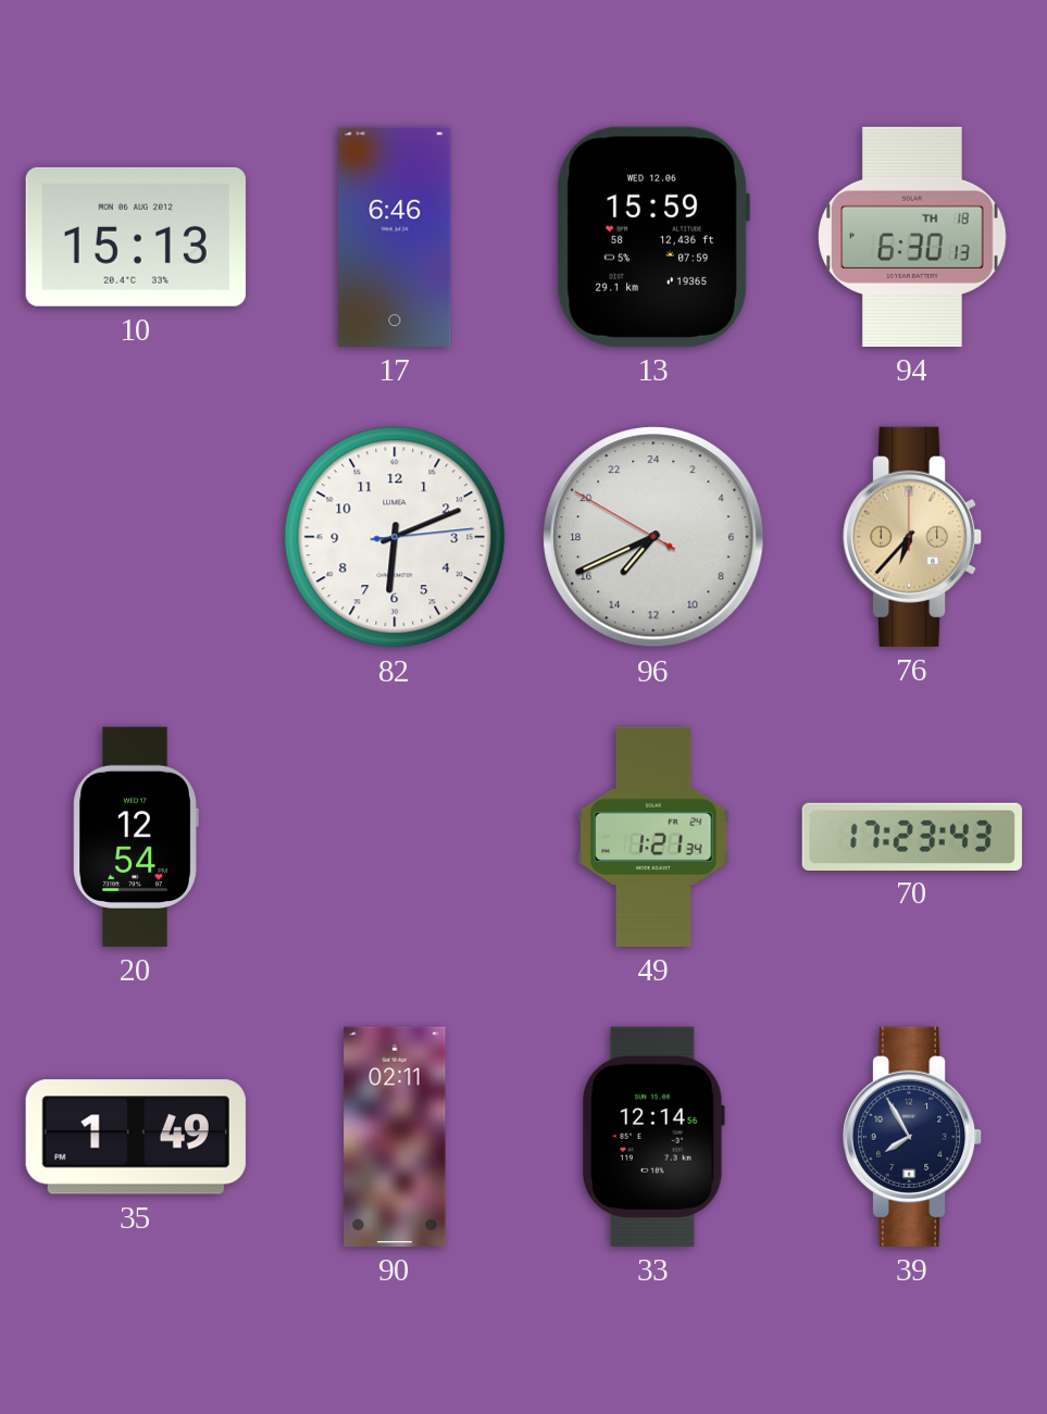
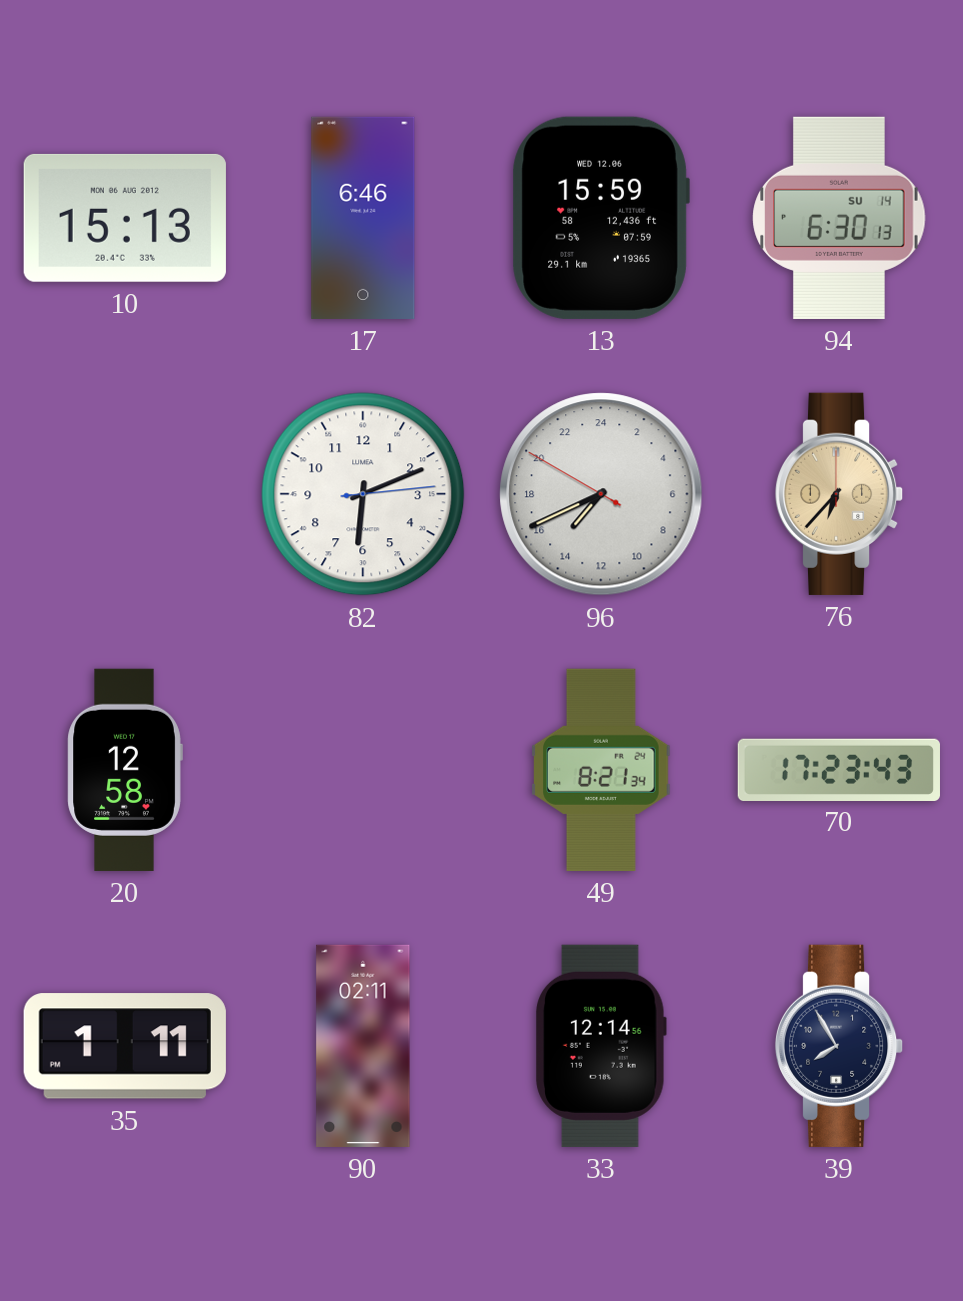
94 date: TH 18 -> SU 14
20: 12:54 -> 12:58
49: 1:21 -> 8:21
35: 1:49 -> 1:11
